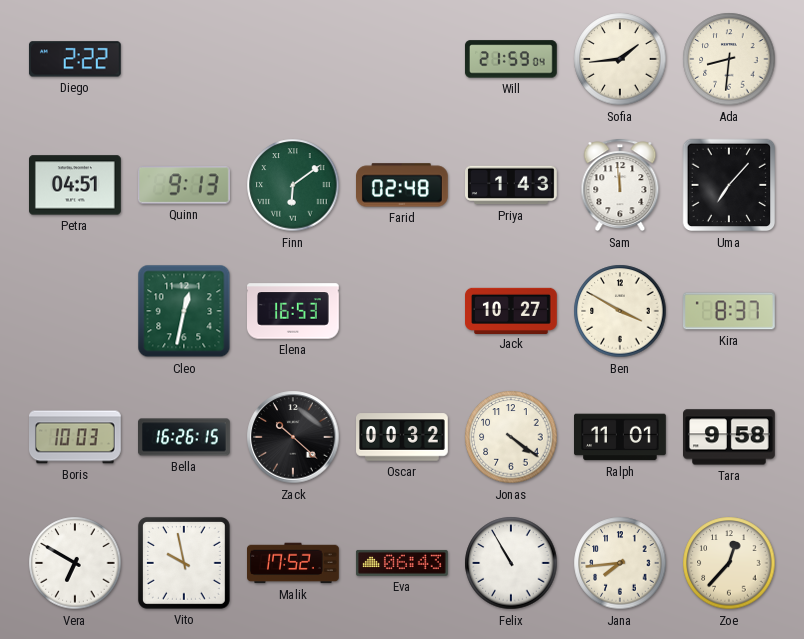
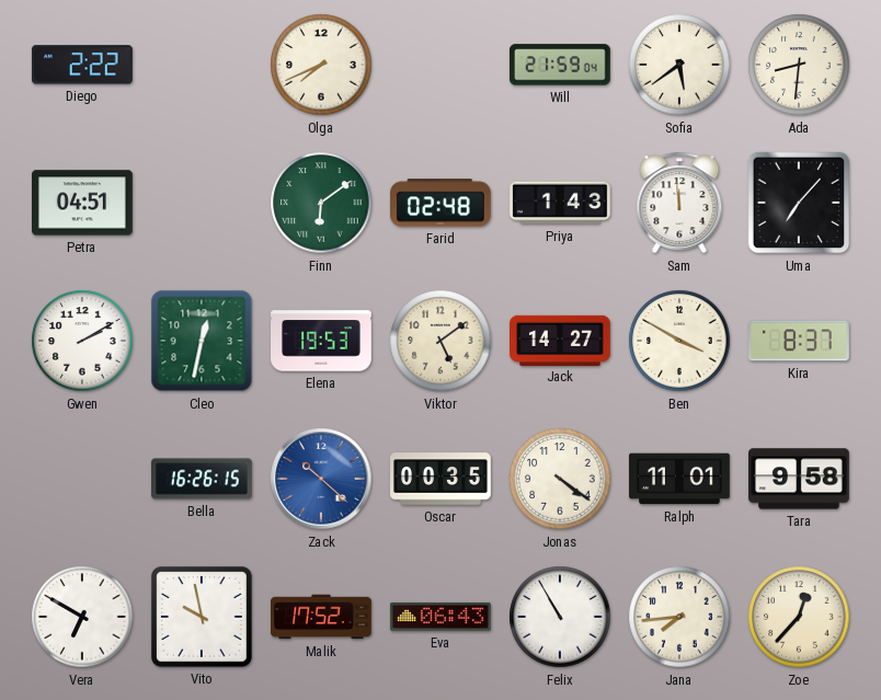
Olga: none -> 7:41
Sofia: 1:44 -> 5:39
Quinn: 9:13 -> none
Gwen: none -> 2:10
Elena: 16:53 -> 19:53
Viktor: none -> 5:09
Jack: 10:27 -> 14:27
Boris: 10:03 -> none
Zack dial: black -> blue
Oscar: 00:32 -> 00:35
